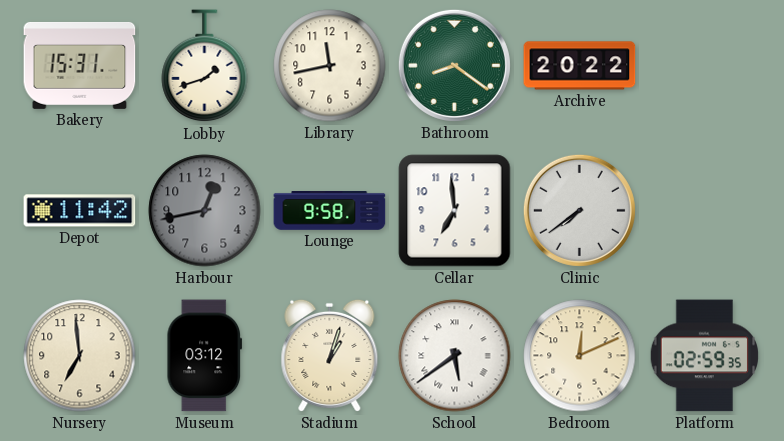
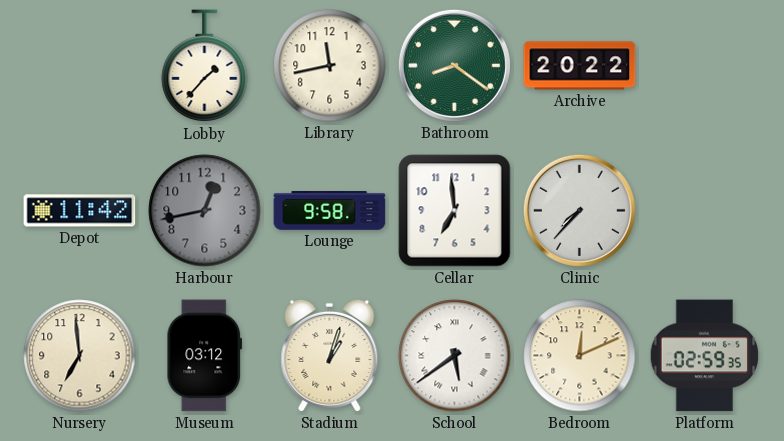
Bakery: 15:31 -> none
Lobby: 1:42 -> 1:37
Clinic: 7:39 -> 7:37
